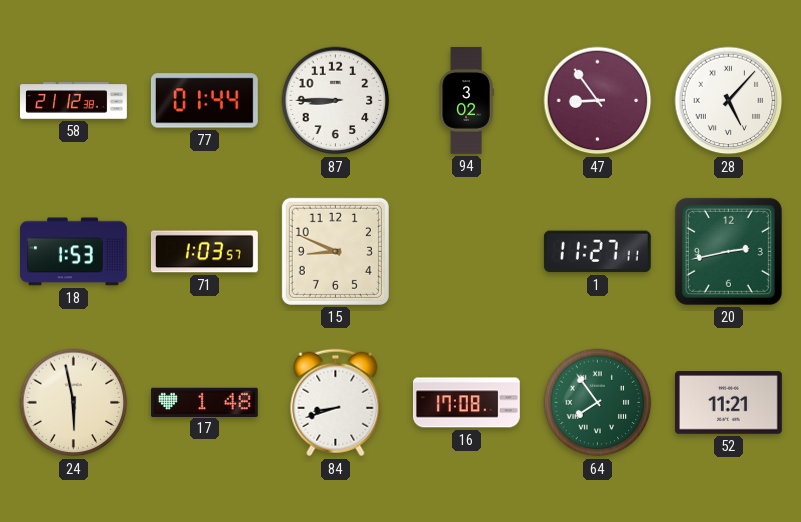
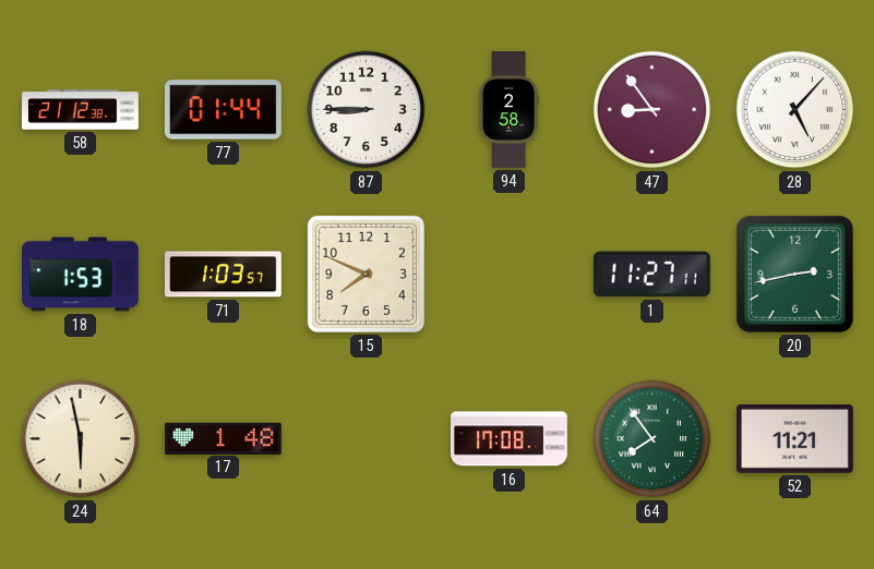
94: 3:02 -> 2:58
15: 8:49 -> 7:49
84: 8:42 -> none
